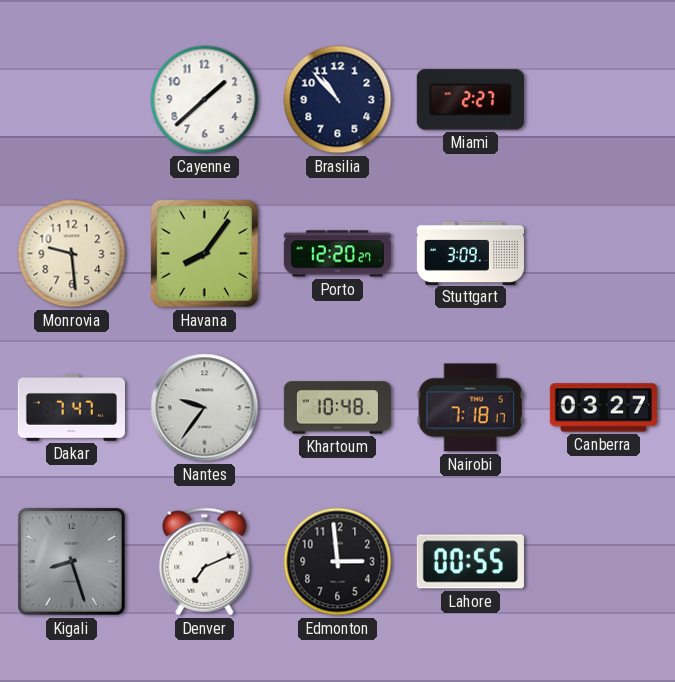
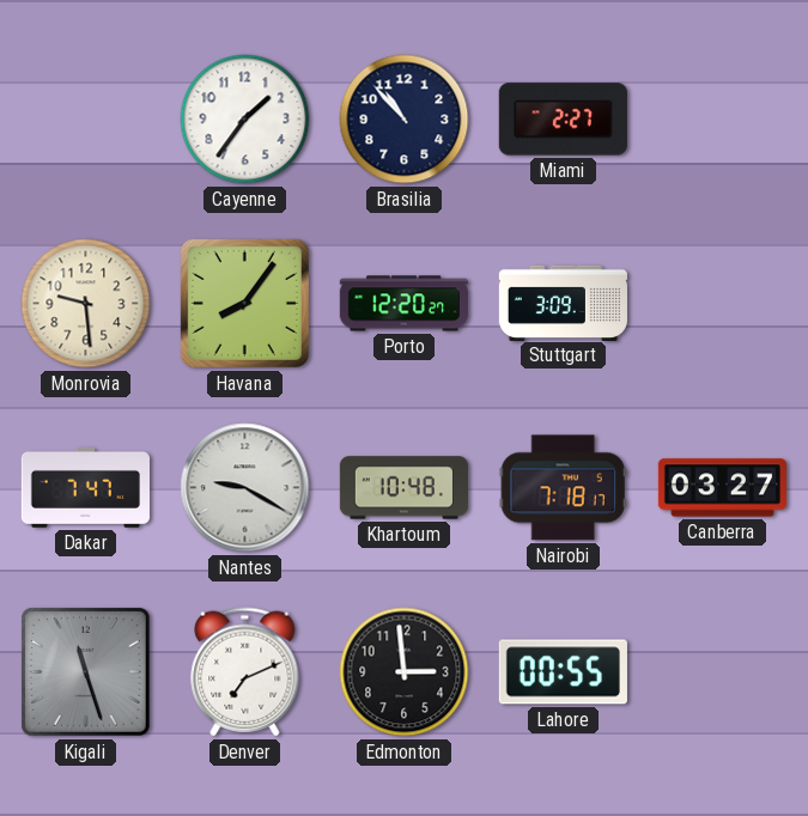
Cayenne: 1:38 -> 1:36
Nantes: 9:36 -> 9:20
Kigali: 8:27 -> 11:27
